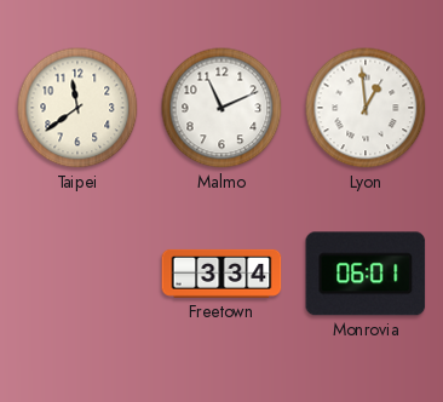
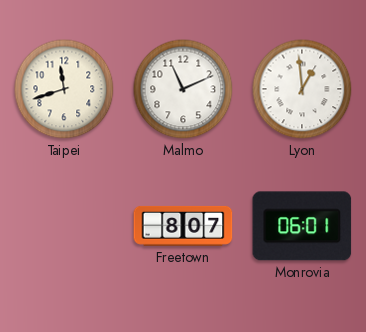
Taipei: 11:39 -> 11:42
Freetown: 3:34 -> 8:07
